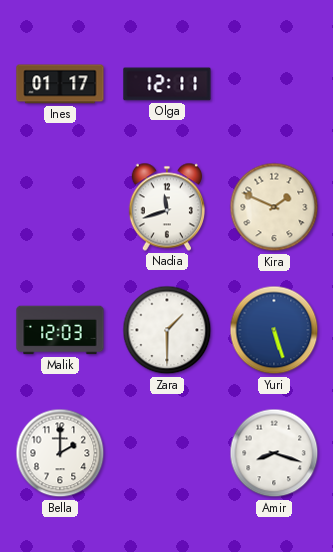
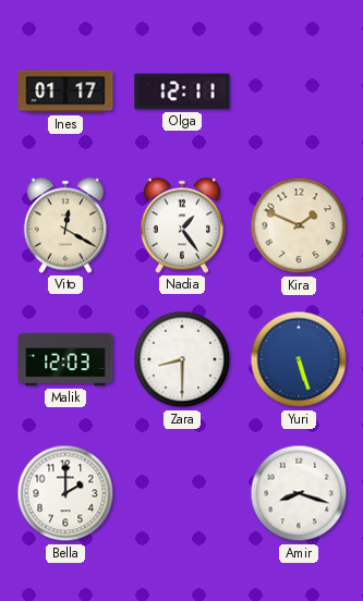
Vito: none -> 12:20
Nadia: 11:42 -> 1:24
Zara: 1:30 -> 8:30
